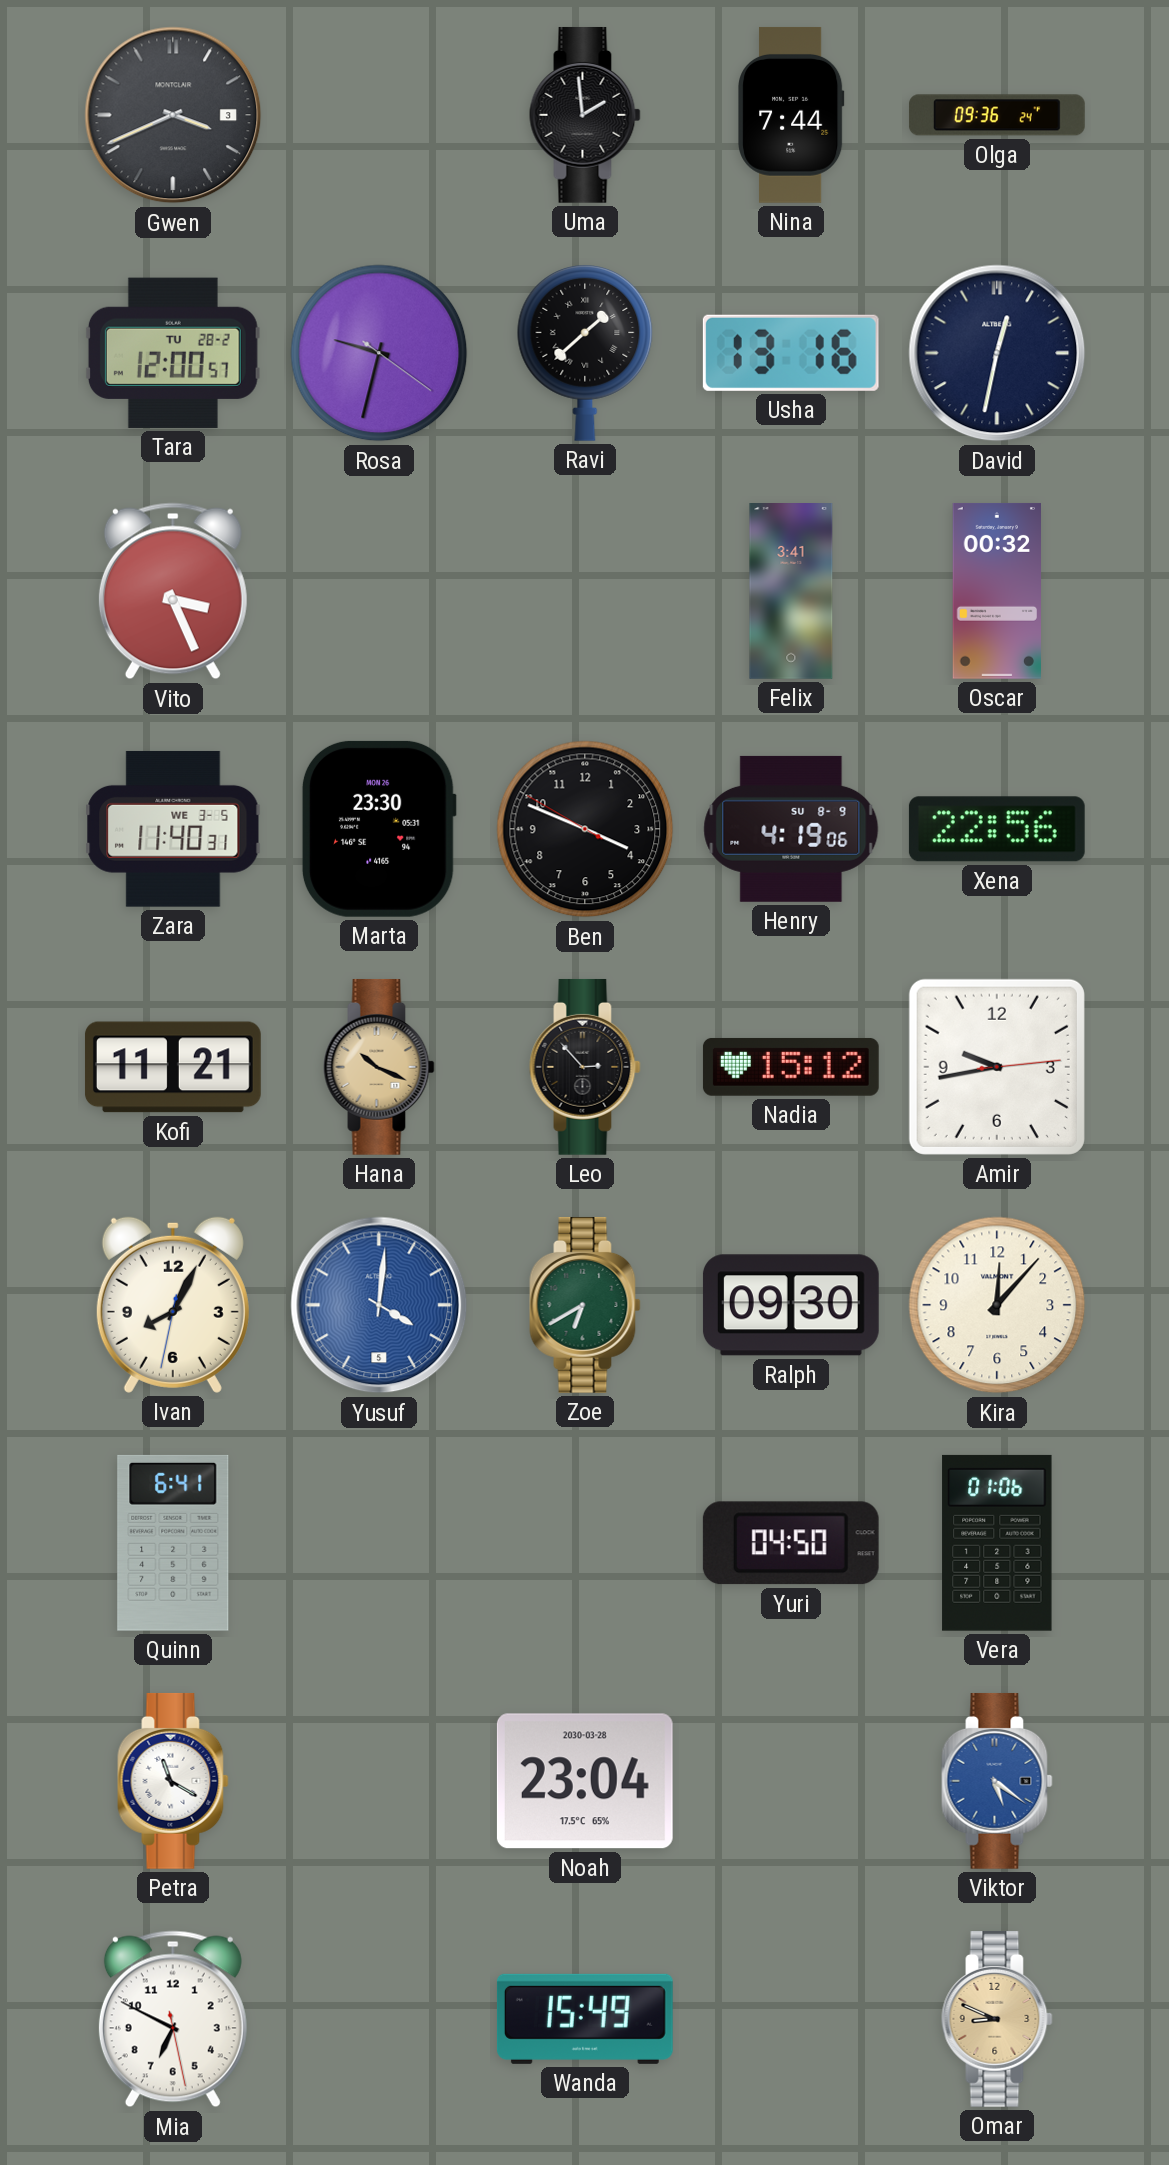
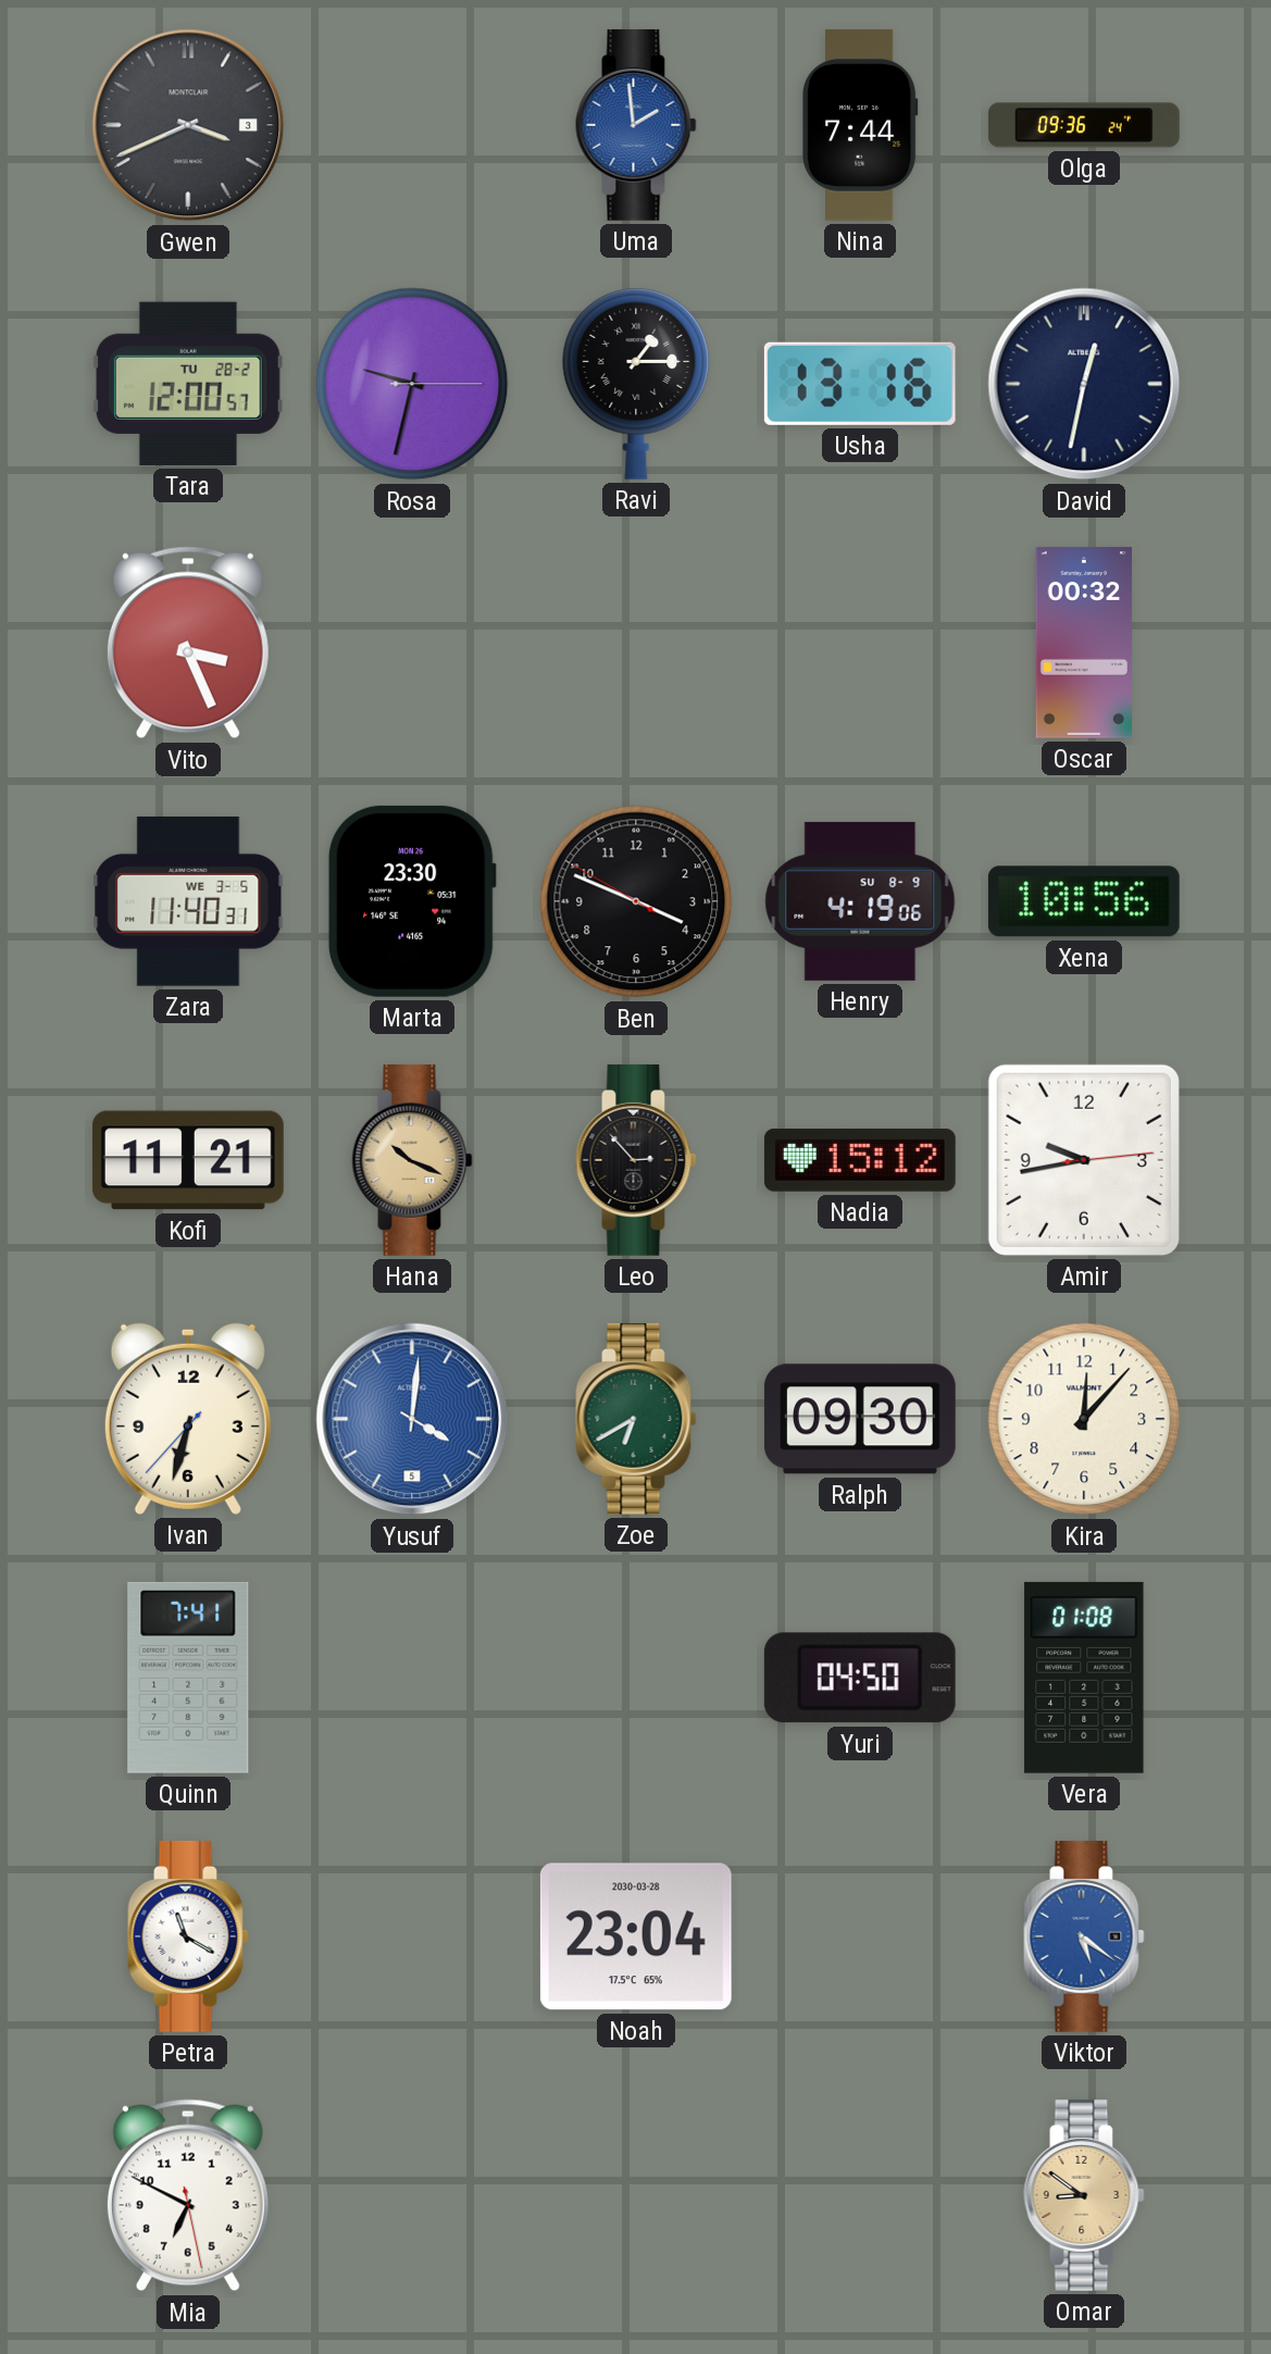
Uma dial: black -> blue
Rosa: 9:32:21 -> 9:32:15
Ravi: 1:38 -> 1:15
Felix: 3:41 -> none
Xena: 22:56 -> 10:56
Ivan: 8:04 -> 6:32
Quinn: 6:41 -> 7:41
Vera: 01:06 -> 01:08
Wanda: 15:49 -> none
Omar: 8:49 -> 8:51
